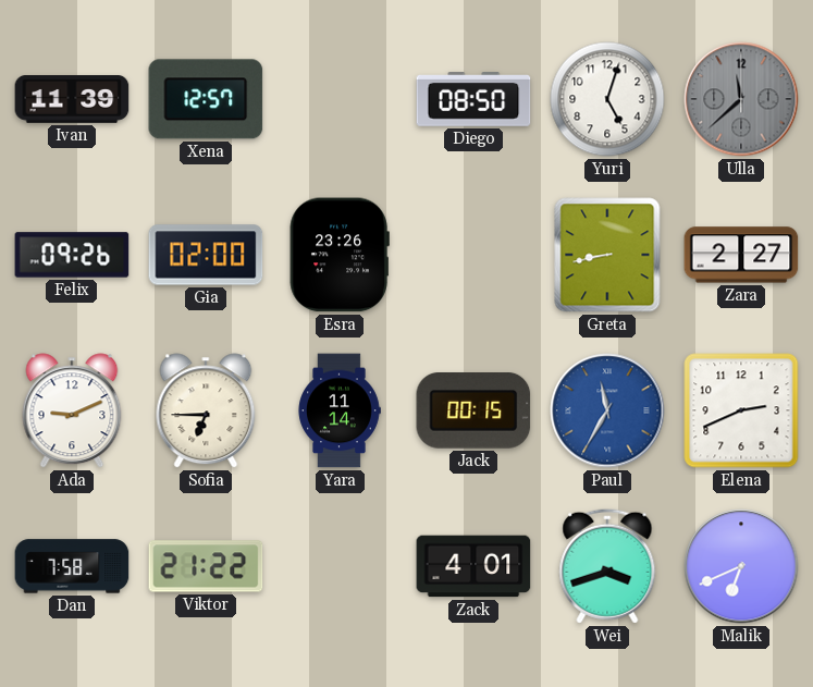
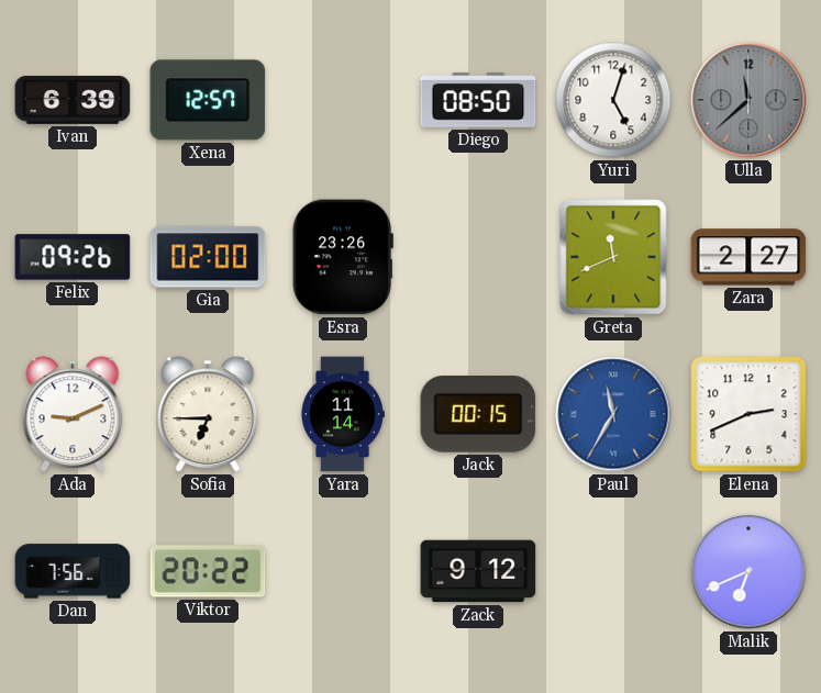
Ivan: 11:39 -> 6:39
Greta: 8:43 -> 11:41
Dan: 7:58 -> 7:56
Viktor: 21:22 -> 20:22
Zack: 4:01 -> 9:12
Wei: 3:42 -> none
